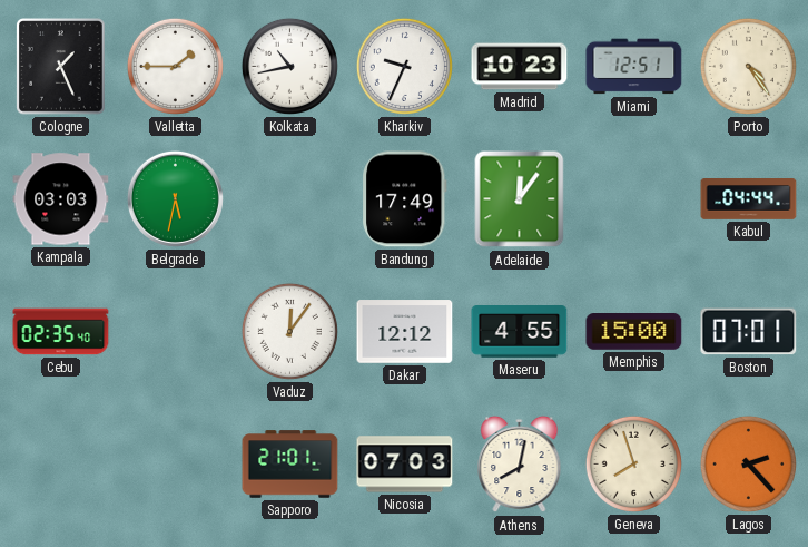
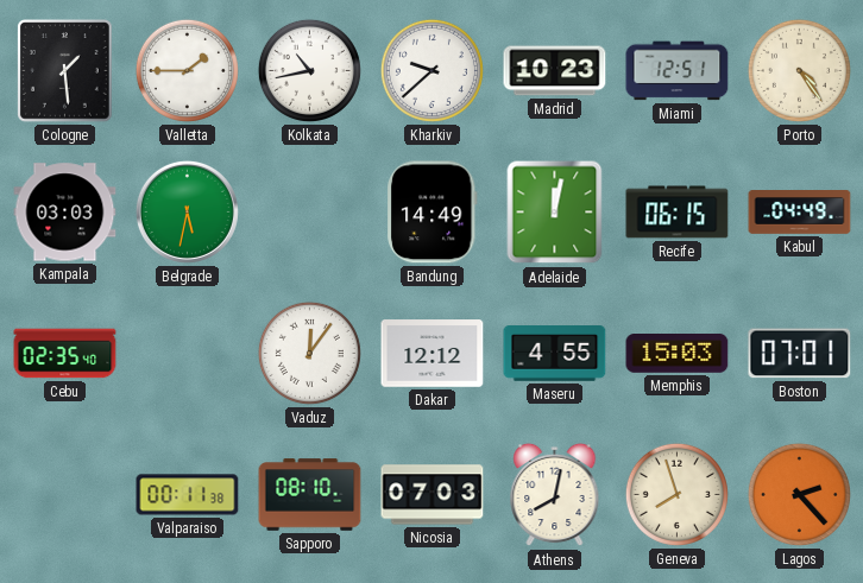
Cologne: 1:26 -> 1:29
Kharkiv: 9:34 -> 9:38
Bandung: 17:49 -> 14:49
Adelaide: 12:06 -> 12:02
Recife: none -> 06:15
Kabul: 04:44 -> 04:49
Memphis: 15:00 -> 15:03
Valparaiso: none -> 00:11
Sapporo: 21:01 -> 08:10
